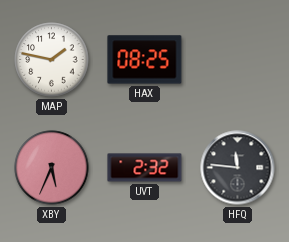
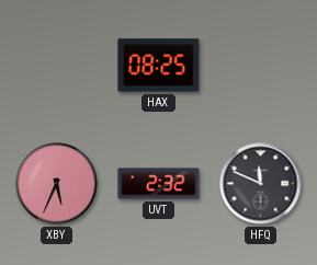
MAP: 1:47 -> none
HFQ: 11:46 -> 11:49
